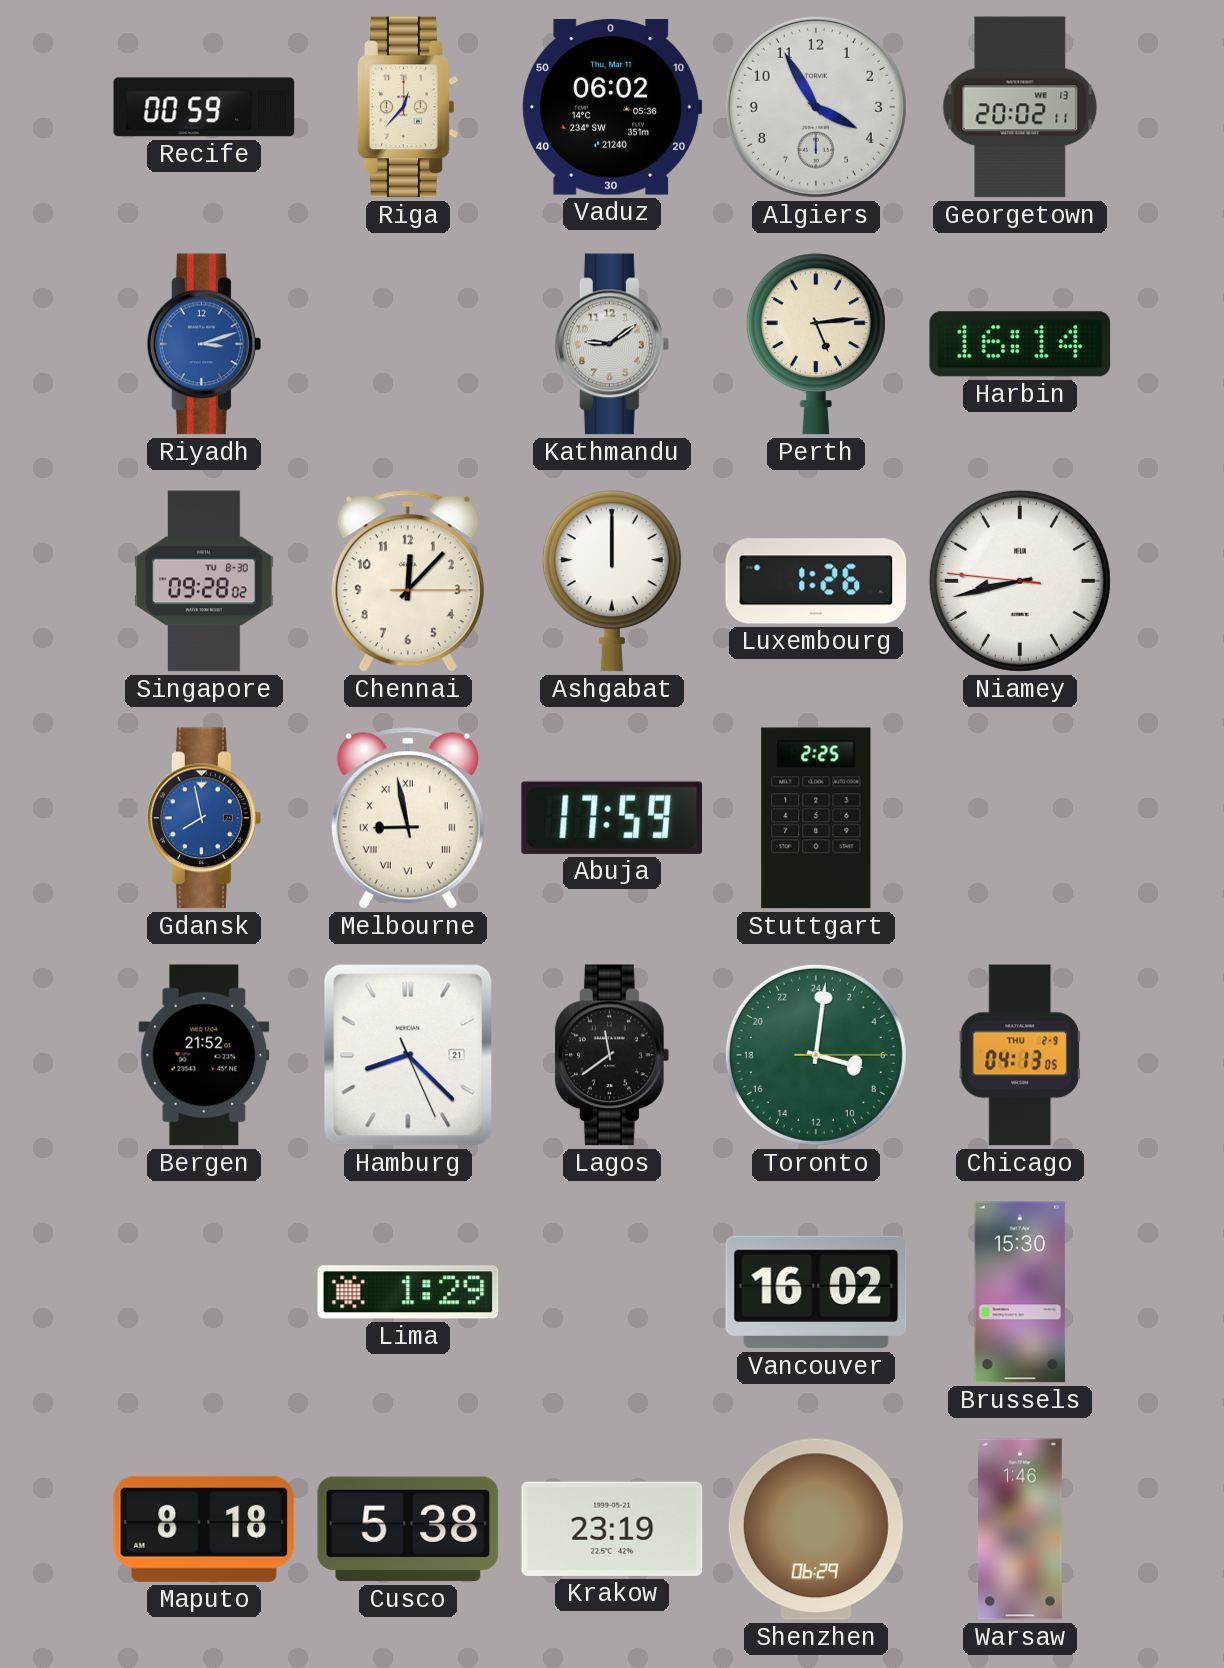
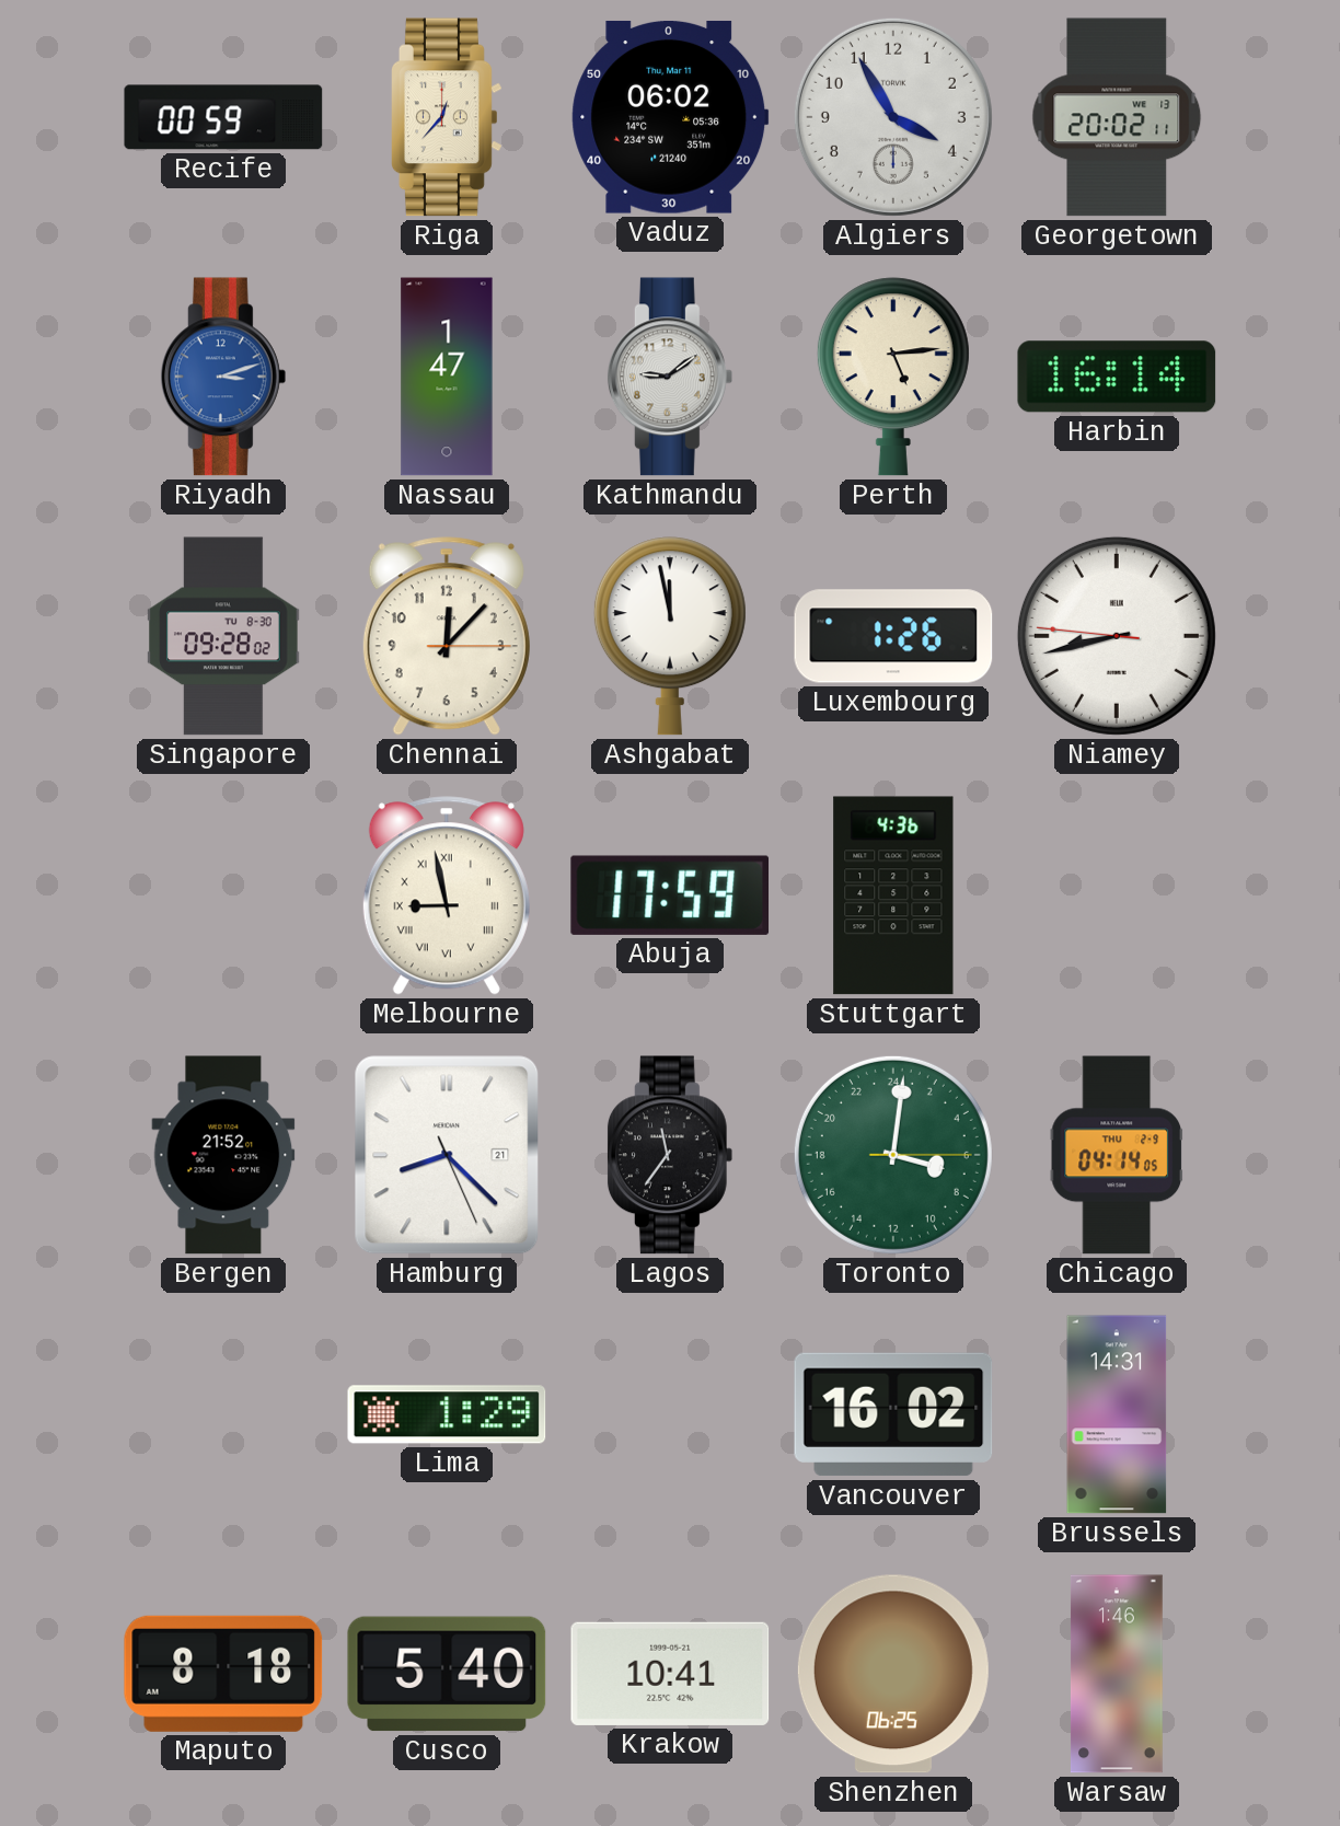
Nassau: none -> 1:47
Ashgabat: 12:00 -> 11:58
Gdansk: 7:58 -> none
Stuttgart: 2:25 -> 4:36
Lagos: 11:39 -> 11:36
Chicago: 04:13 -> 04:14
Brussels: 15:30 -> 14:31
Cusco: 5:38 -> 5:40
Krakow: 23:19 -> 10:41
Shenzhen: 06:29 -> 06:25
